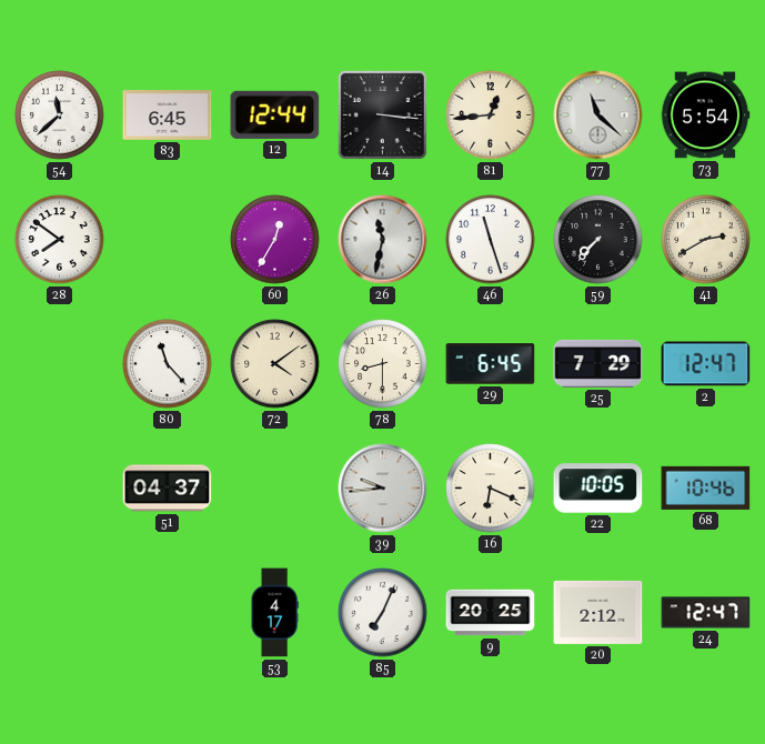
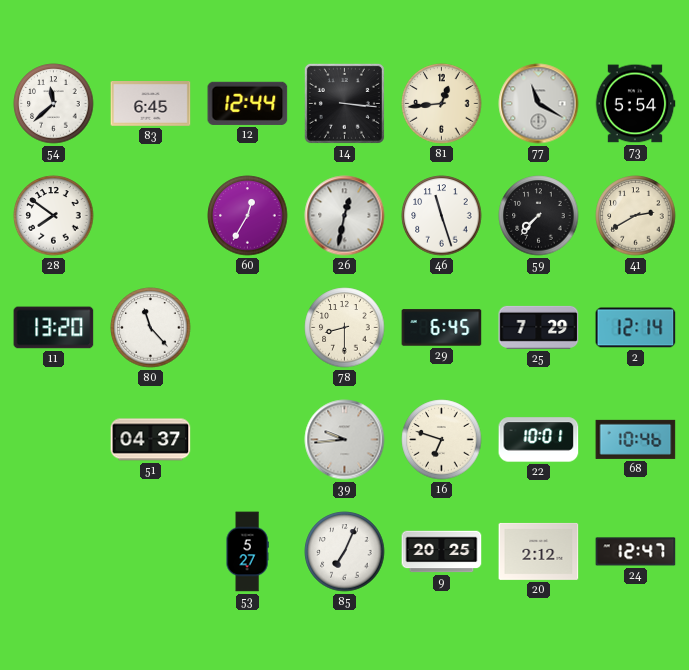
77: 11:22 -> 11:20
26: 11:32 -> 12:32
11: none -> 13:20
72: 4:09 -> none
2: 12:47 -> 12:14
16: 6:19 -> 6:48
22: 10:05 -> 10:01
53: 4:17 -> 5:27
